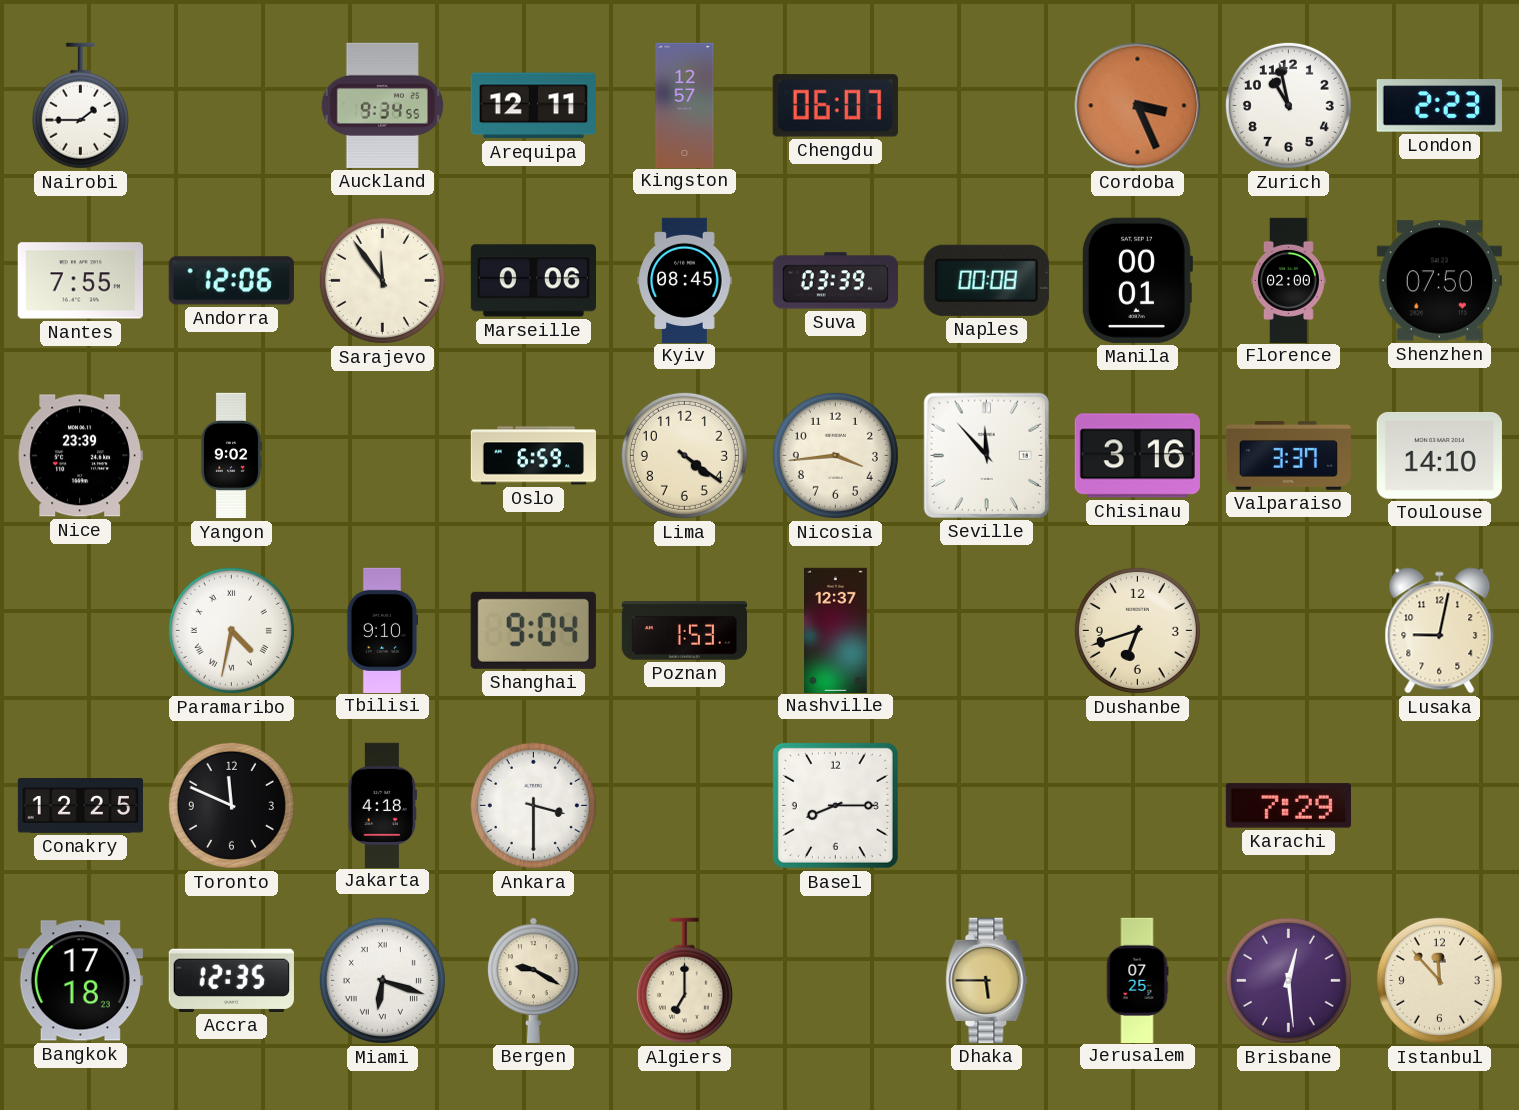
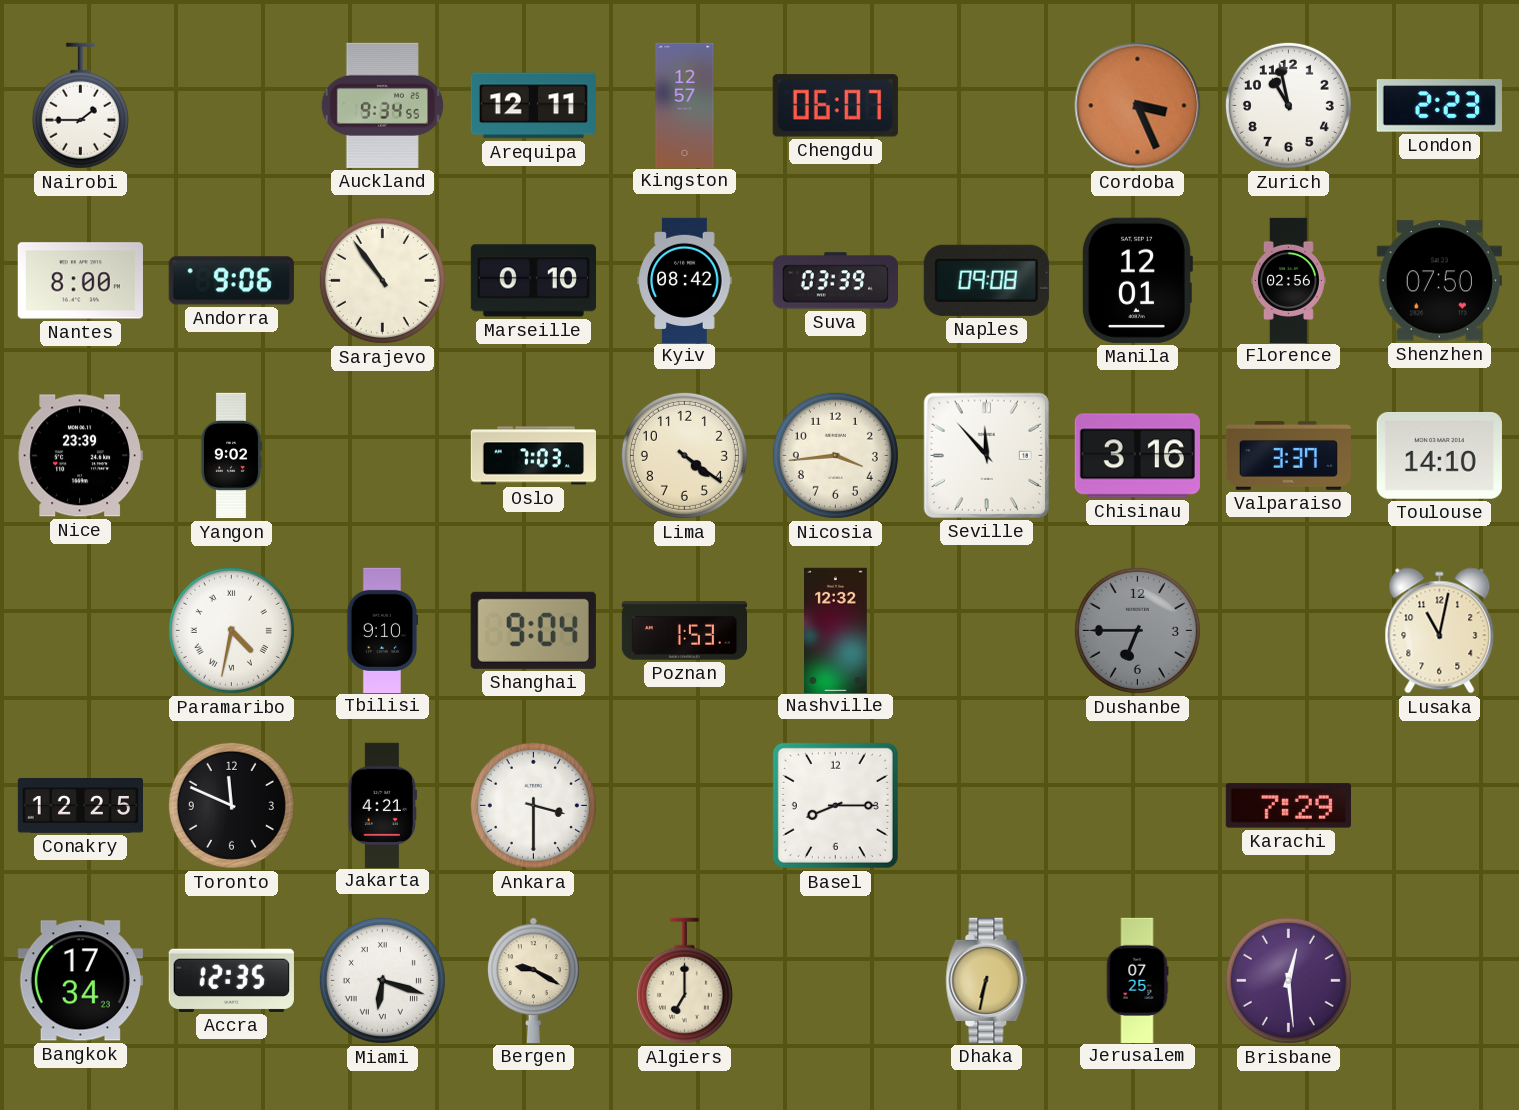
Nantes: 7:55 -> 8:00
Andorra: 12:06 -> 9:06
Sarajevo: 11:54 -> 10:54
Marseille: 0:06 -> 0:10
Kyiv: 08:45 -> 08:42
Naples: 00:08 -> 09:08
Manila: 00:01 -> 12:01
Florence: 02:00 -> 02:56
Oslo: 6:59 -> 7:03
Nashville: 12:37 -> 12:32
Dushanbe: 6:42 -> 6:45
Dushanbe dial: cream -> grey
Lusaka: 9:02 -> 11:02
Jakarta: 4:18 -> 4:21
Bangkok: 17:18 -> 17:34
Dhaka: 5:45 -> 6:32
Istanbul: 11:53 -> none
